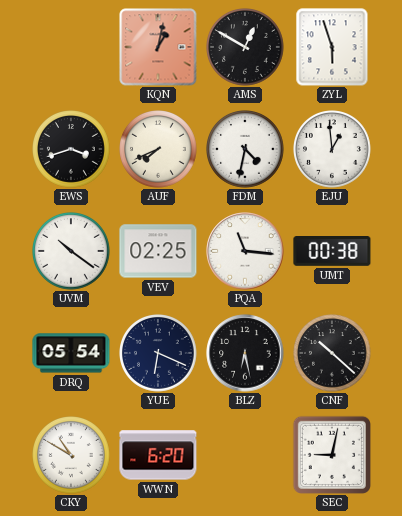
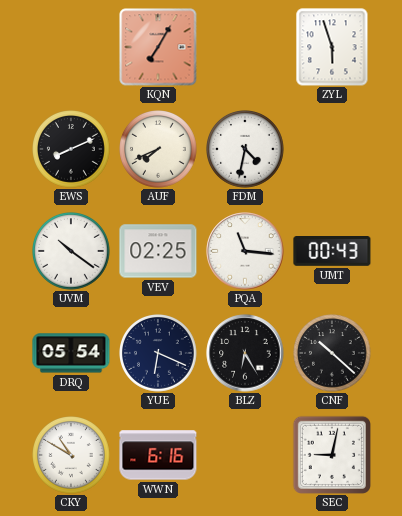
KQN: 1:02 -> 7:05
AMS: 12:50 -> none
EWS: 3:42 -> 8:11
EJU: 12:59 -> none
UMT: 00:38 -> 00:43
BLZ: 6:28 -> 6:25
WWN: 6:20 -> 6:16
